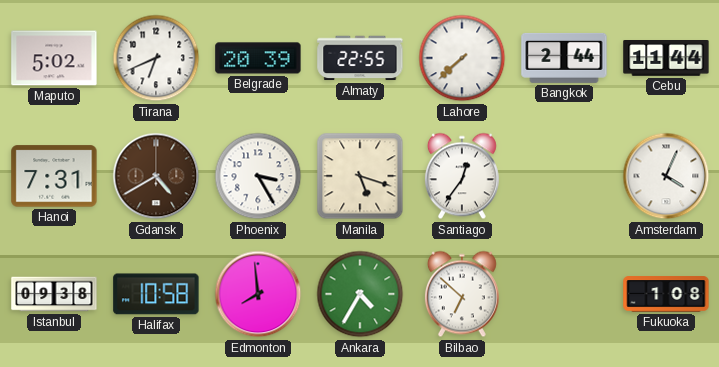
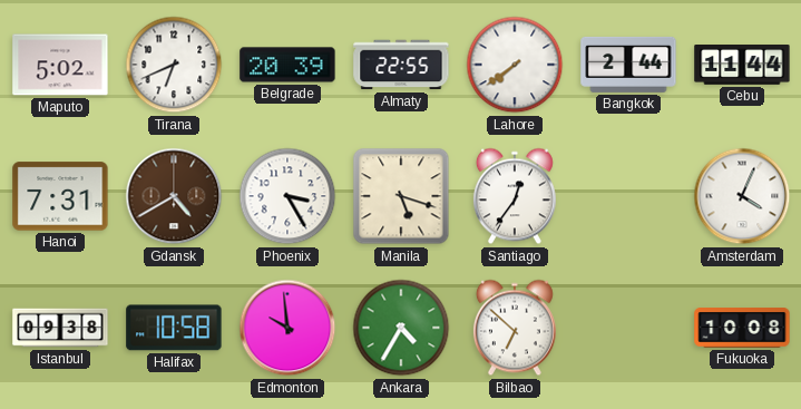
Lahore: 7:38 -> 7:39
Edmonton: 7:59 -> 9:59
Fukuoka: 1:08 -> 10:08
